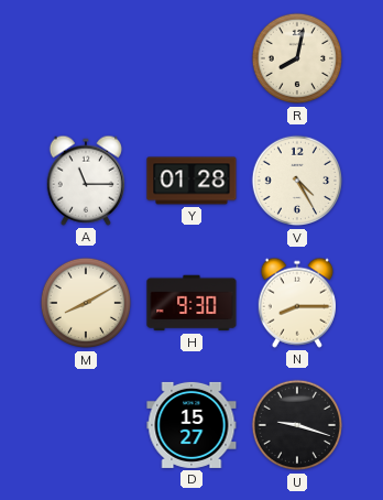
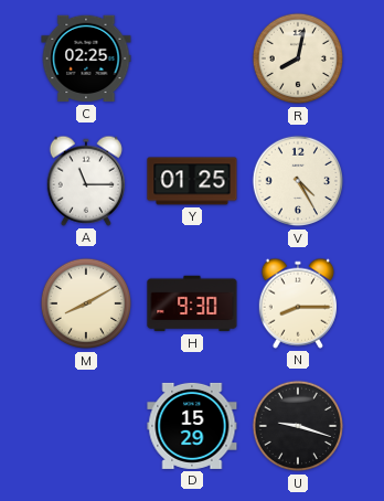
C: none -> 02:25
Y: 01:28 -> 01:25
D: 15:27 -> 15:29
